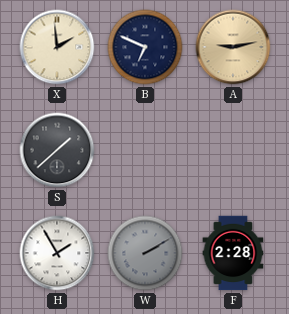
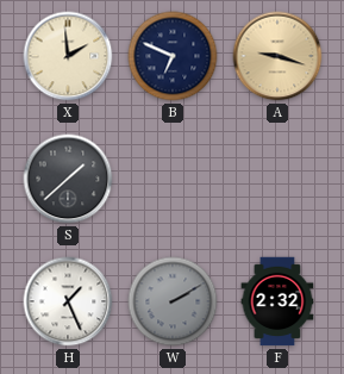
A: 9:13 -> 9:18
H: 1:55 -> 1:26
F: 2:28 -> 2:32
